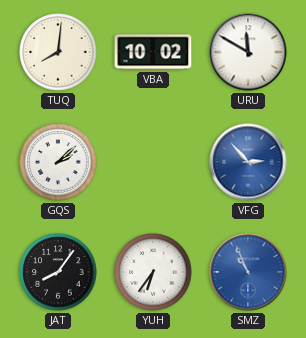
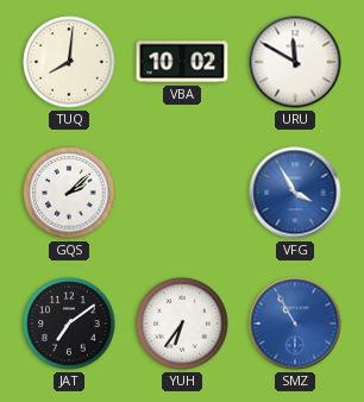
VFG: 2:53 -> 3:55
JAT: 8:06 -> 7:09
SMZ: 10:56 -> 10:55
